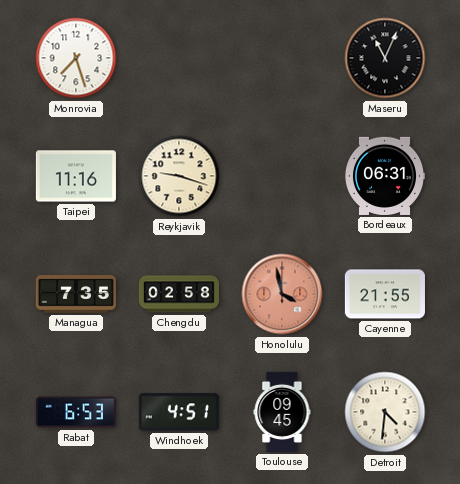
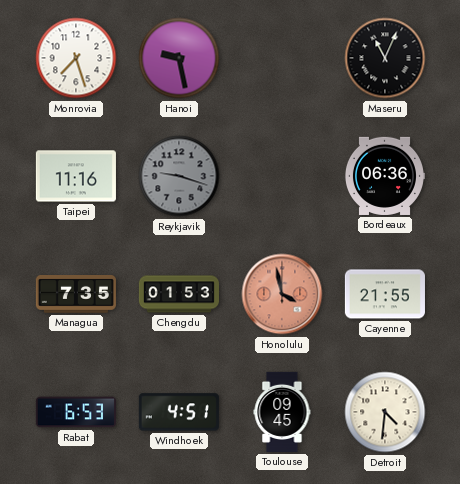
Hanoi: none -> 9:28
Reykjavik dial: cream -> grey
Bordeaux: 06:31 -> 06:36
Chengdu: 02:58 -> 01:53
